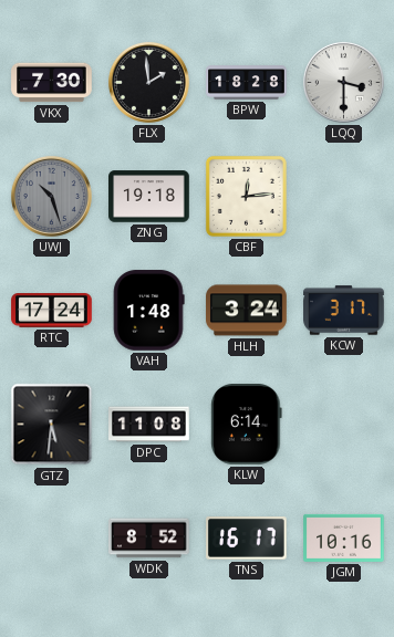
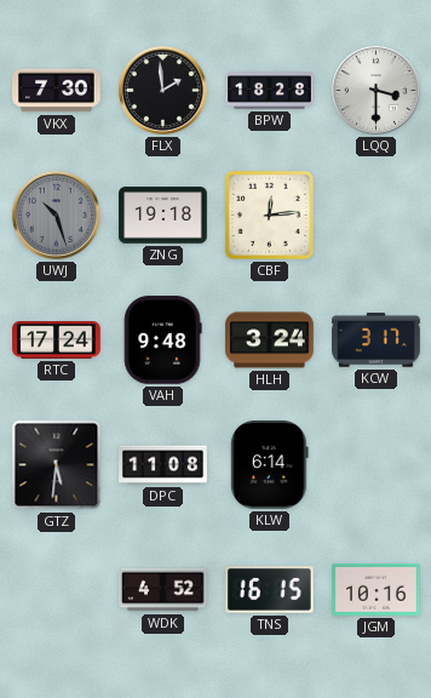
VAH: 1:48 -> 9:48
WDK: 8:52 -> 4:52
TNS: 16:17 -> 16:15
